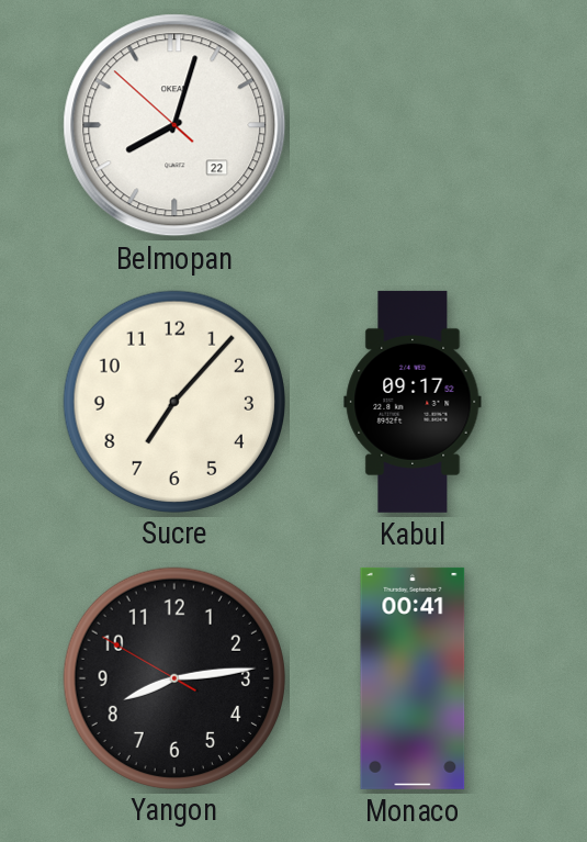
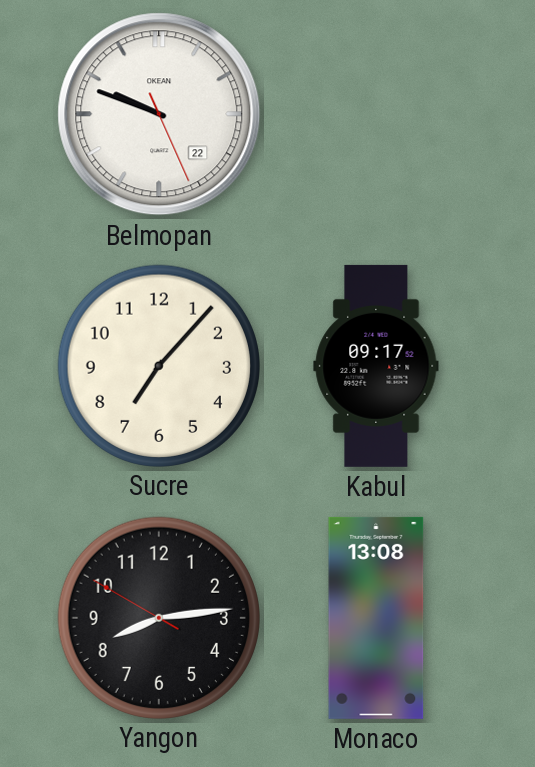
Belmopan: 8:02 -> 9:48
Monaco: 00:41 -> 13:08
